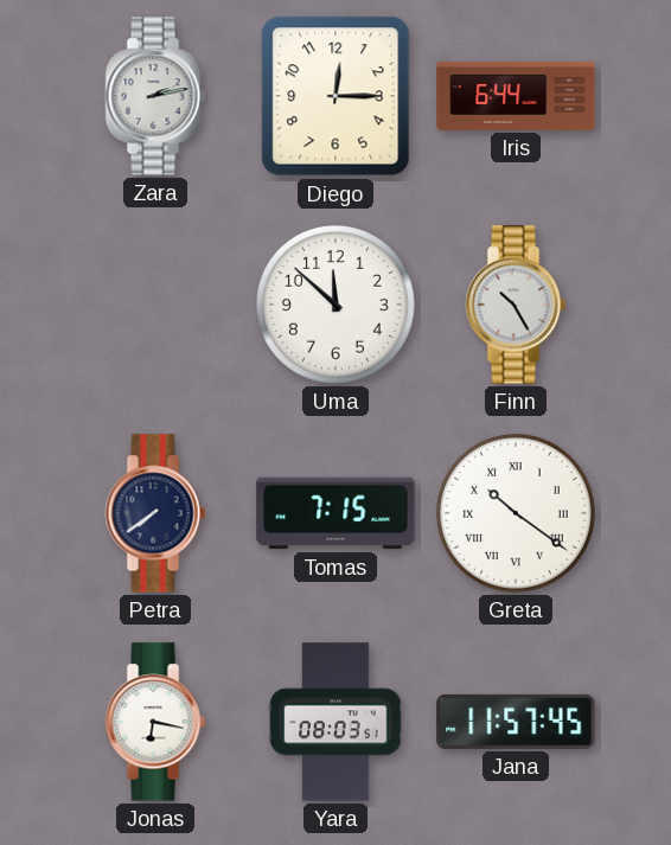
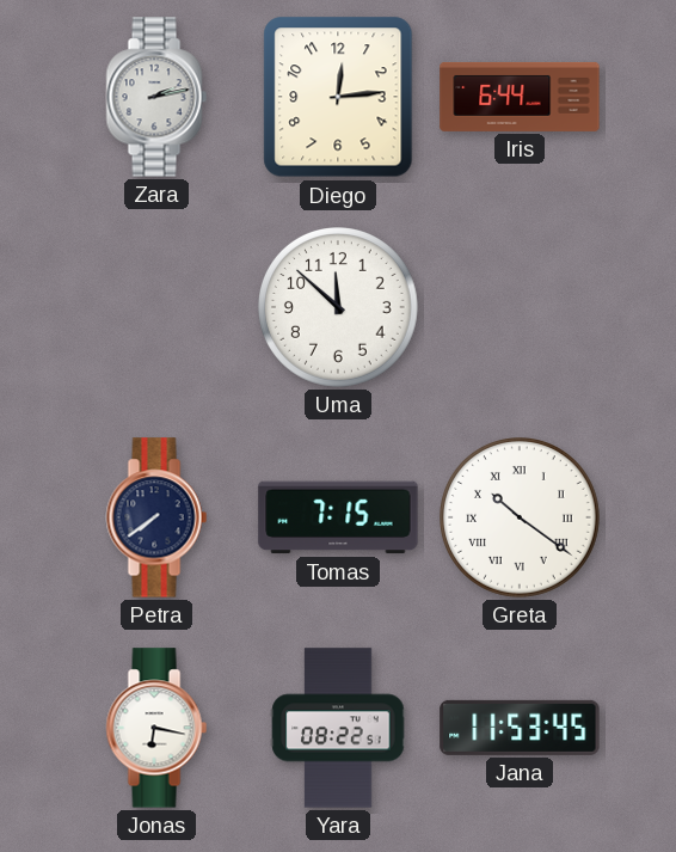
Diego: 12:15 -> 12:14
Finn: 10:25 -> none
Yara: 08:03 -> 08:22
Jana: 11:57 -> 11:53
